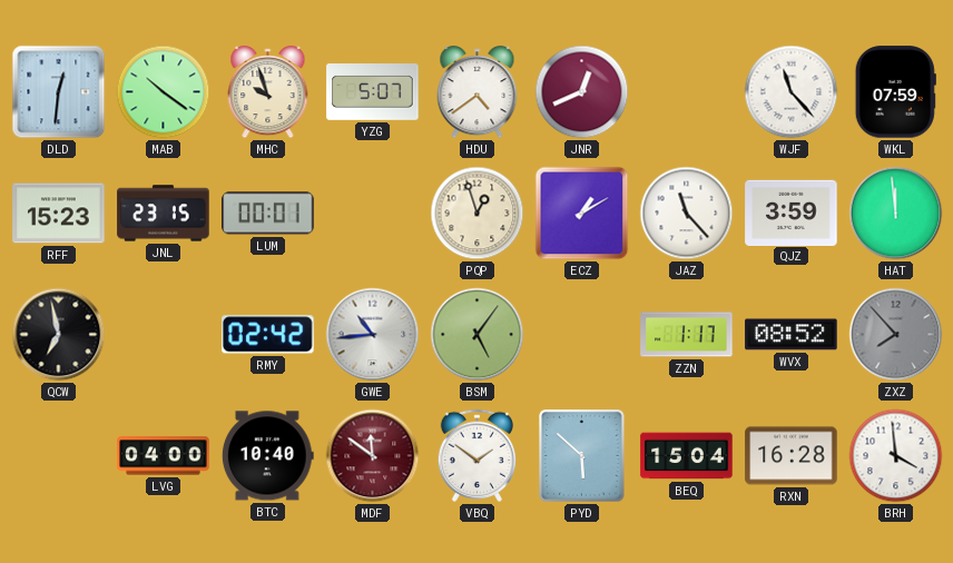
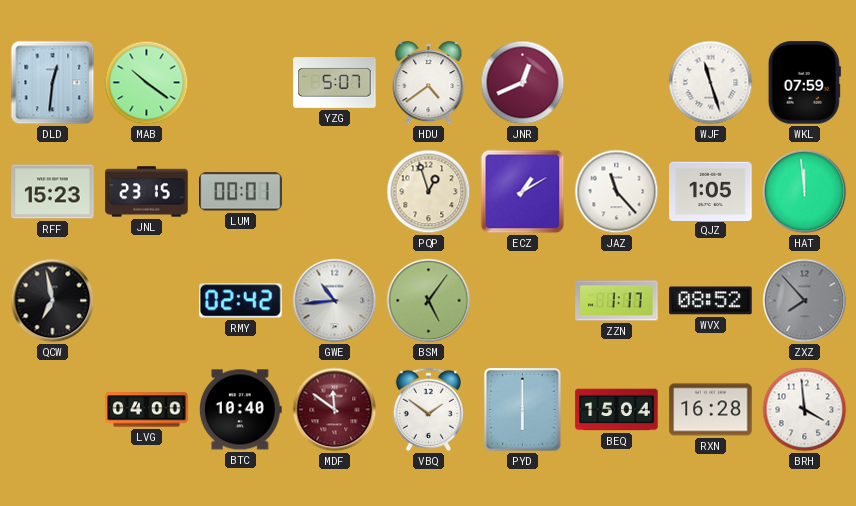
MHC: 9:57 -> none
WJF: 11:23 -> 11:27
QJZ: 3:59 -> 1:05
PYD: 5:52 -> 6:00
